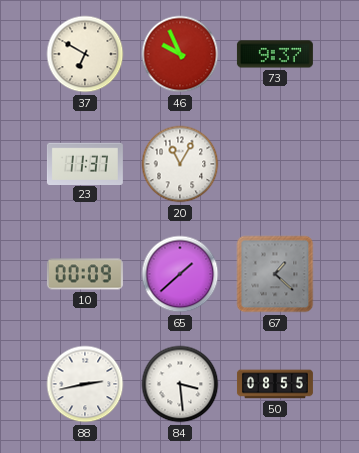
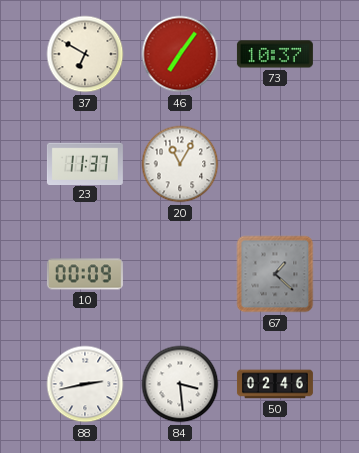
46: 9:56 -> 7:06
73: 9:37 -> 10:37
65: 1:38 -> none
50: 08:55 -> 02:46
